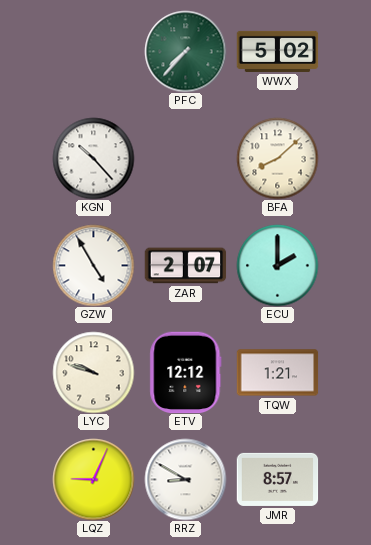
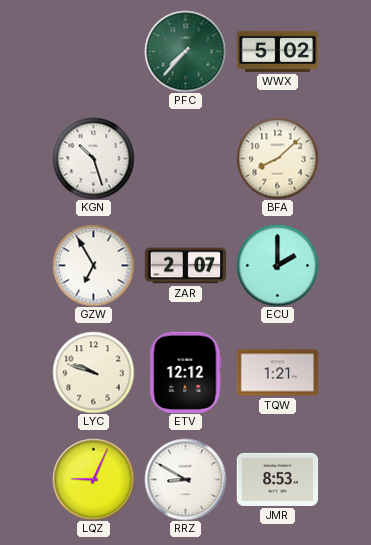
KGN: 10:23 -> 10:27
GZW: 4:55 -> 6:55
JMR: 8:57 -> 8:53
